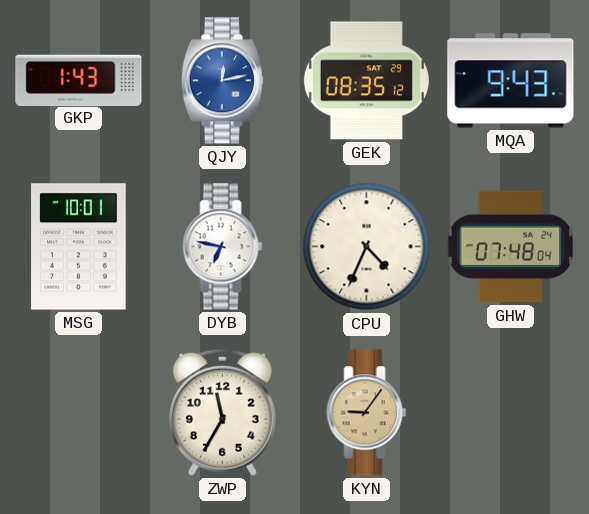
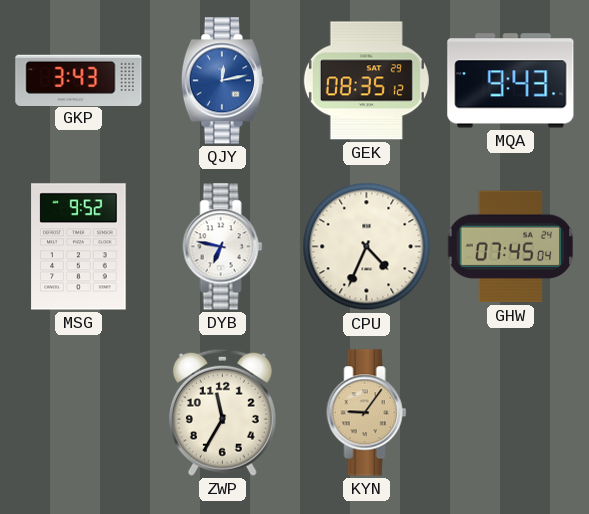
GKP: 1:43 -> 3:43
MSG: 10:01 -> 9:52
GHW: 07:48 -> 07:45
